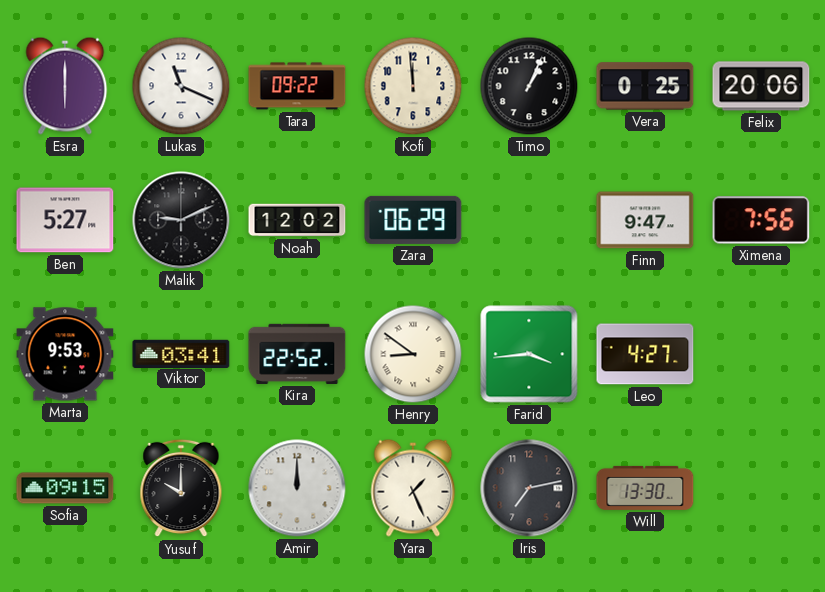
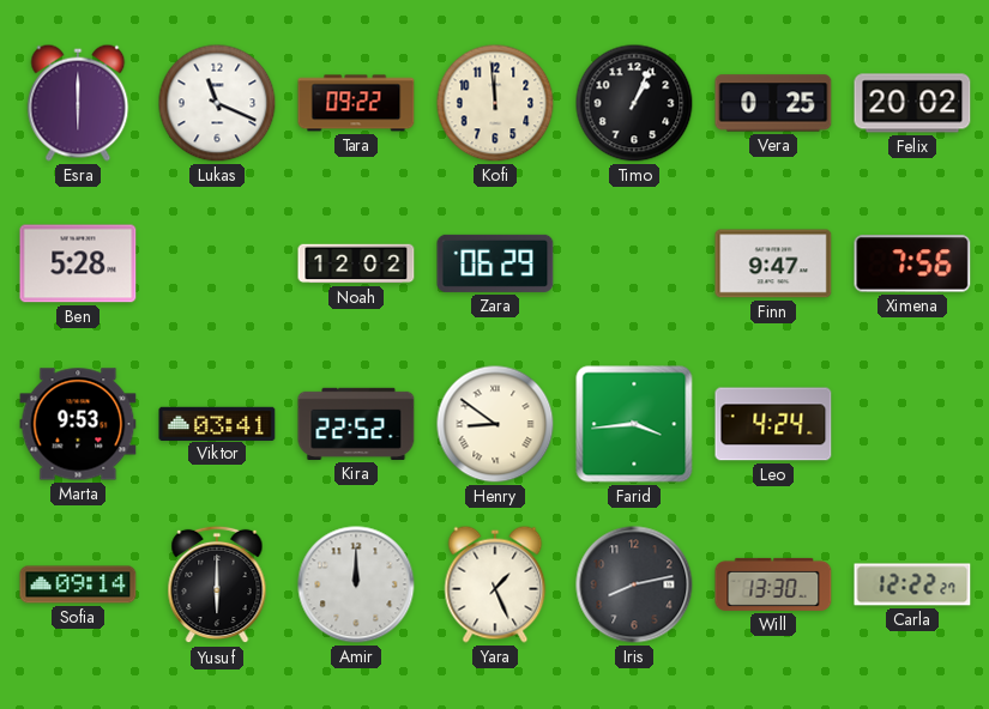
Felix: 20:06 -> 20:02
Ben: 5:27 -> 5:28
Malik: 9:11 -> none
Leo: 4:27 -> 4:24
Sofia: 09:15 -> 09:14
Yusuf: 10:00 -> 6:00
Iris: 7:13 -> 8:13
Carla: none -> 12:22
